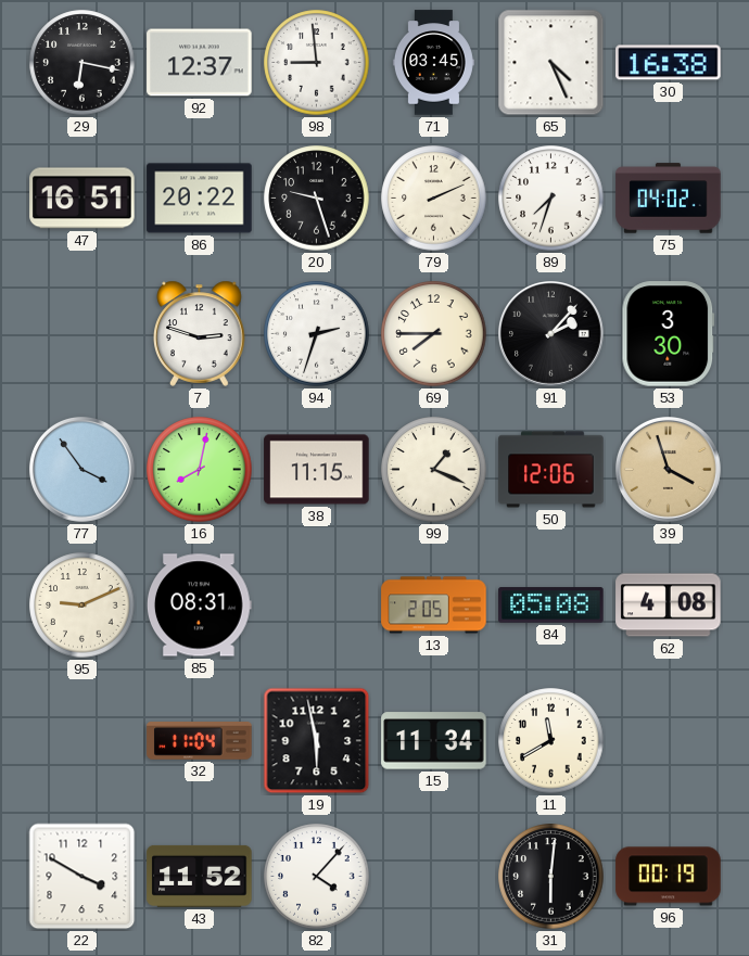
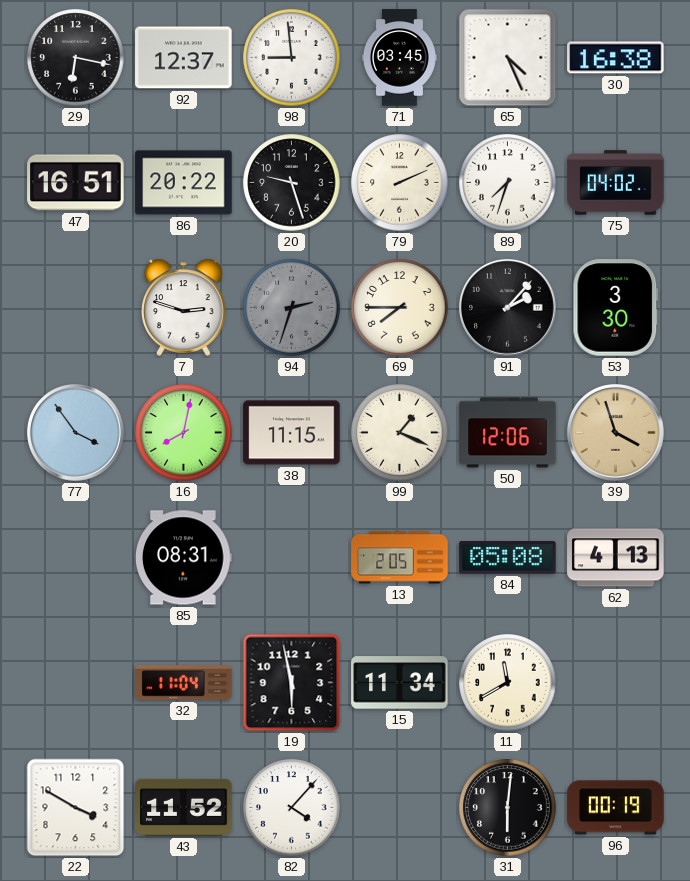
94 dial: white -> grey
95: 9:11 -> none
62: 4:08 -> 4:13
